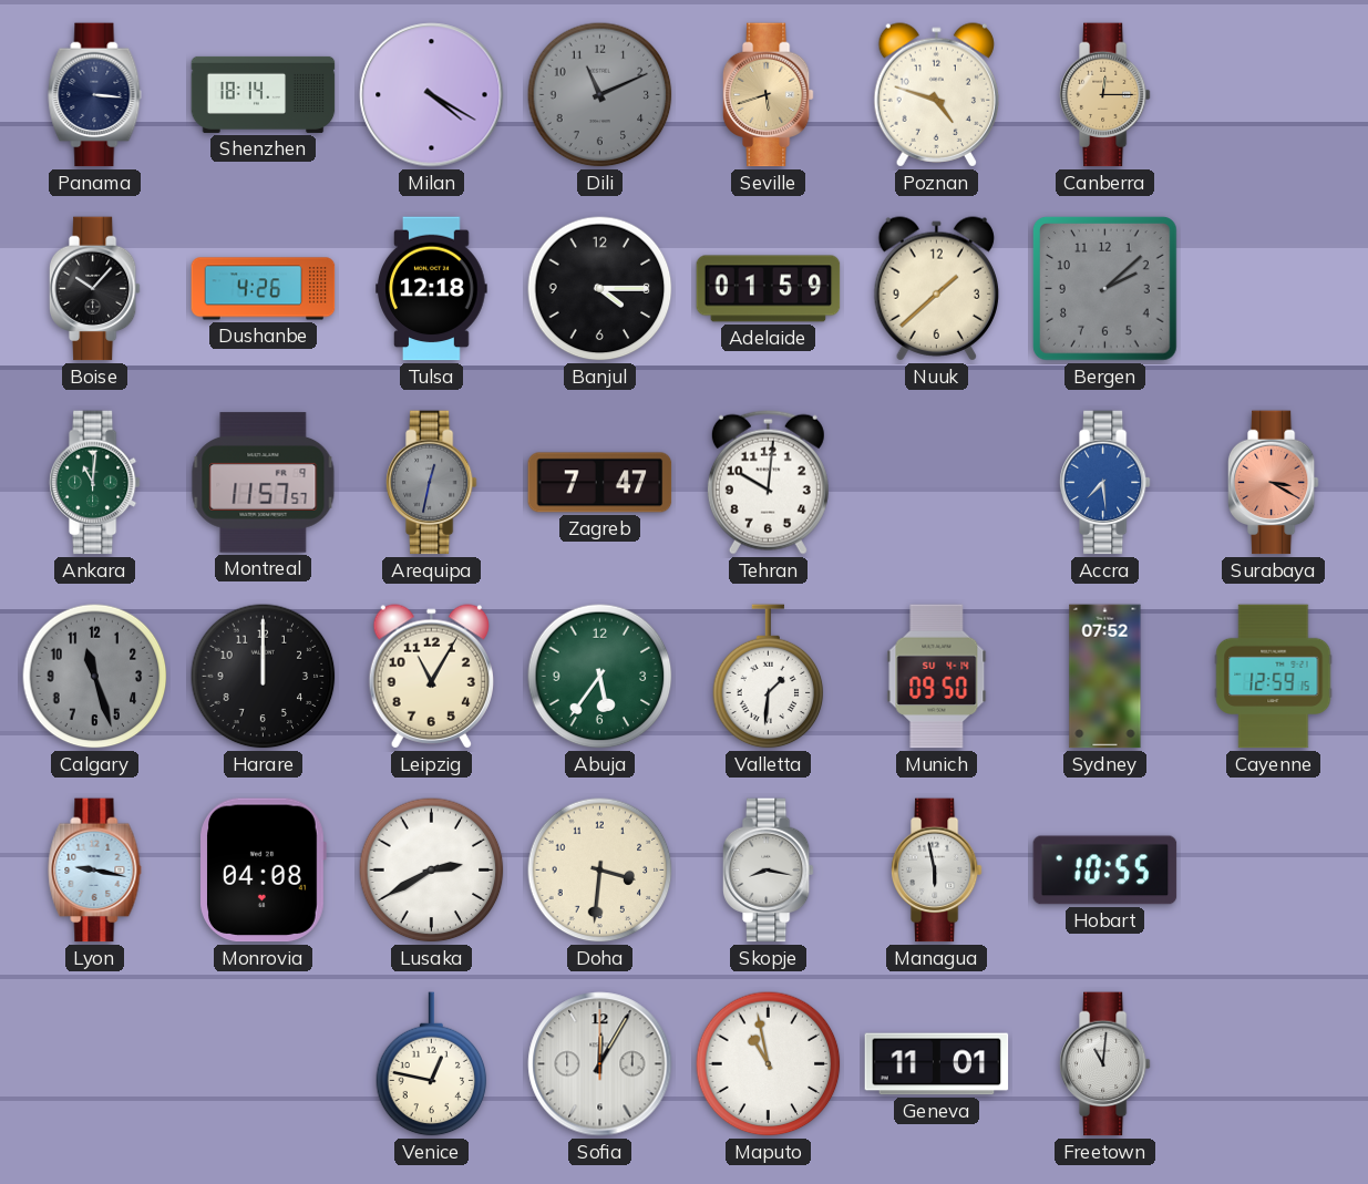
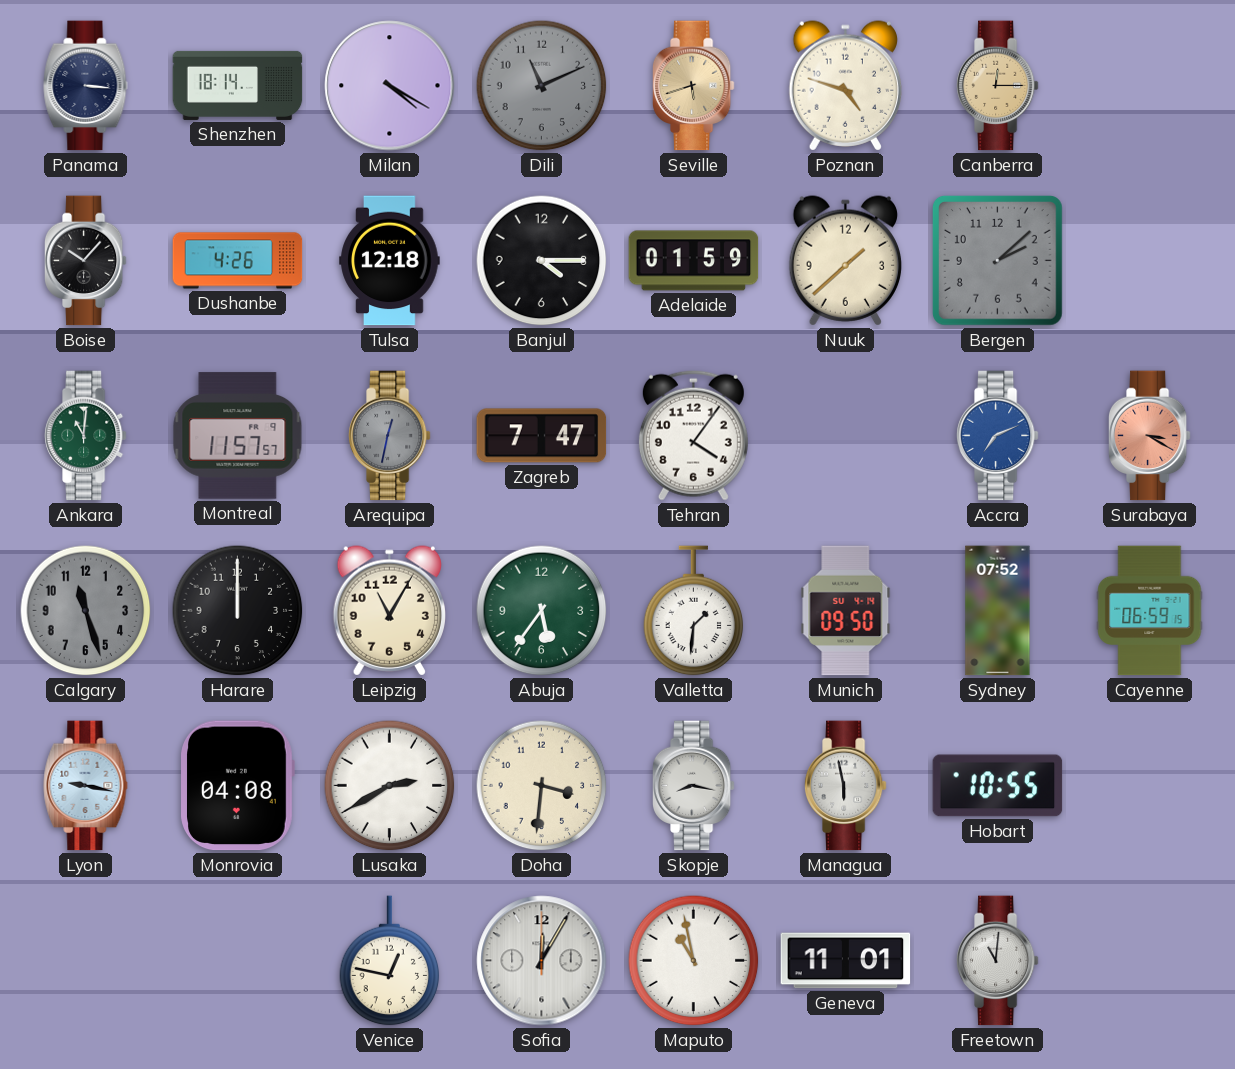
Tehran: 10:01 -> 4:06
Accra: 7:29 -> 7:11
Cayenne: 12:59 -> 06:59
